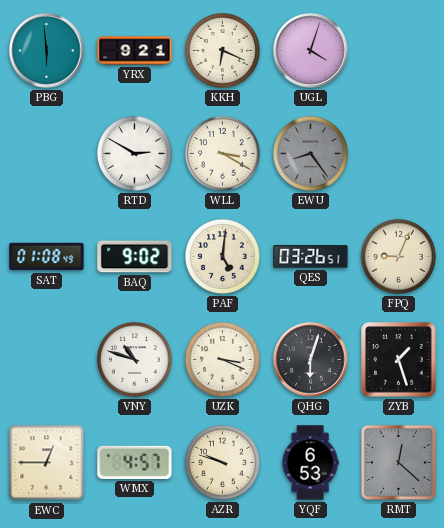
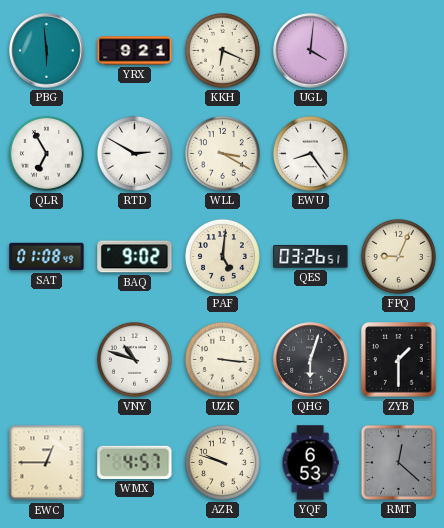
UGL: 4:03 -> 4:01
QLR: none -> 6:55
EWU dial: grey -> white
UZK: 3:19 -> 3:16
ZYB: 1:27 -> 1:30
